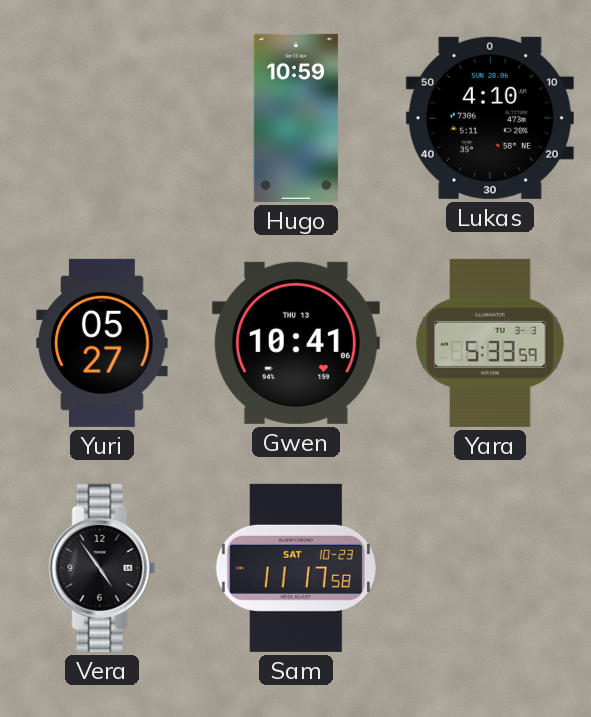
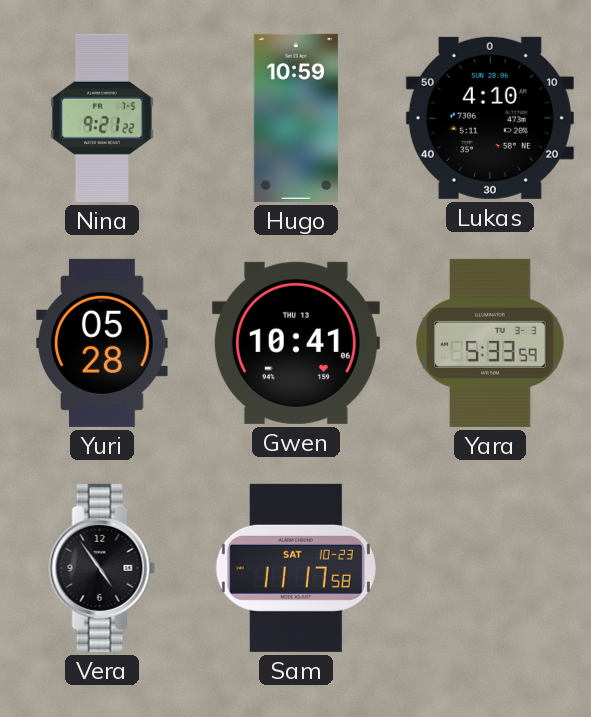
Nina: none -> 9:21
Yuri: 05:27 -> 05:28
